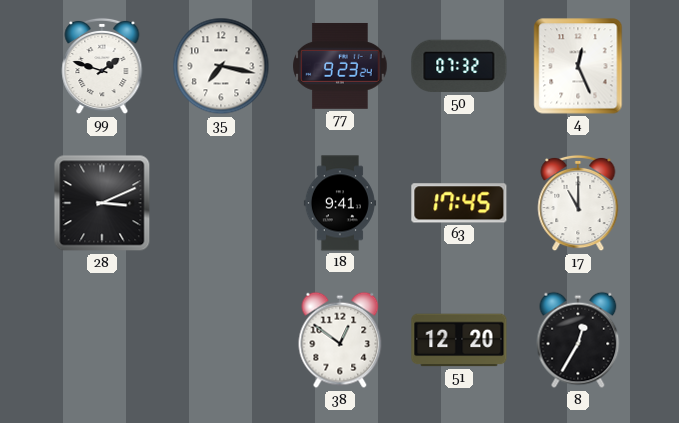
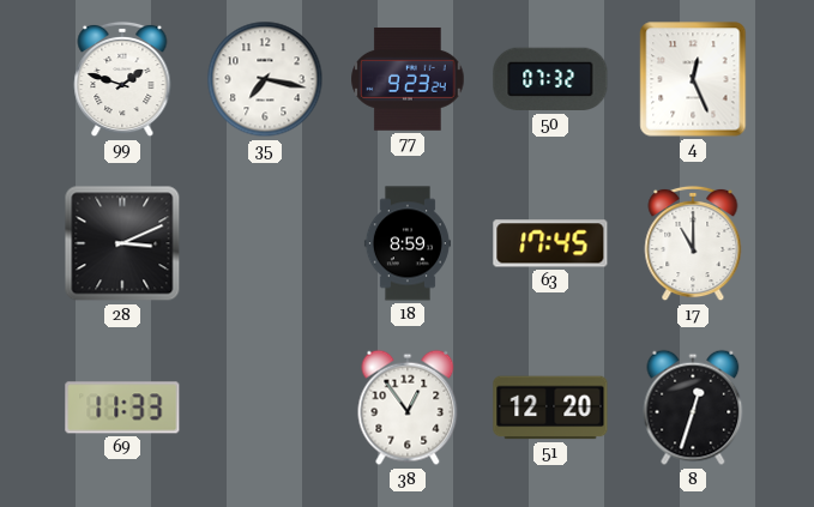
18: 9:41 -> 8:59
69: none -> 11:33
38: 12:51 -> 12:54
8: 12:35 -> 12:33
